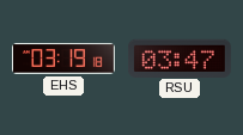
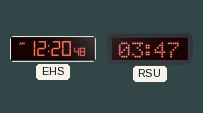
EHS: 03:19 -> 12:20
